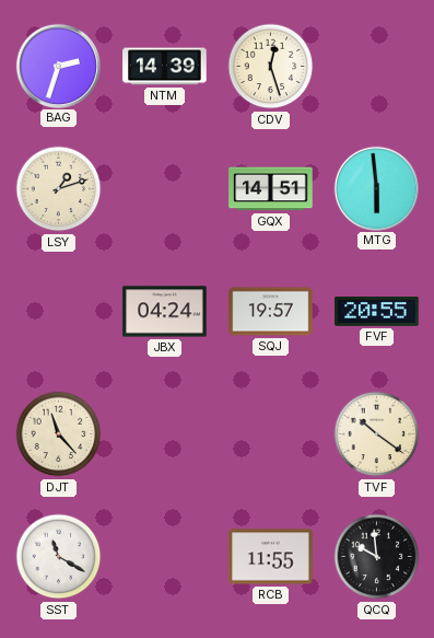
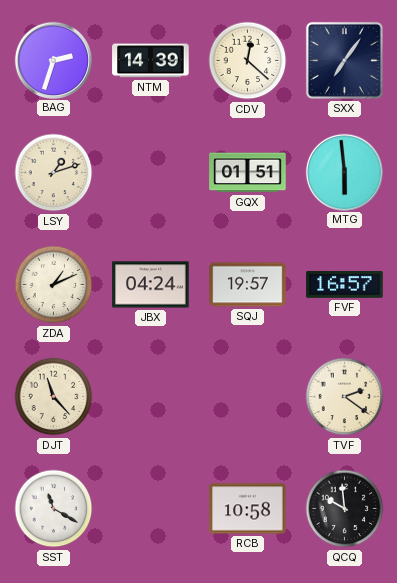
CDV: 12:27 -> 12:22
SXX: none -> 7:06
GQX: 14:51 -> 01:51
ZDA: none -> 1:11
FVF: 20:55 -> 16:57
TVF: 10:21 -> 2:21
RCB: 11:55 -> 10:58
